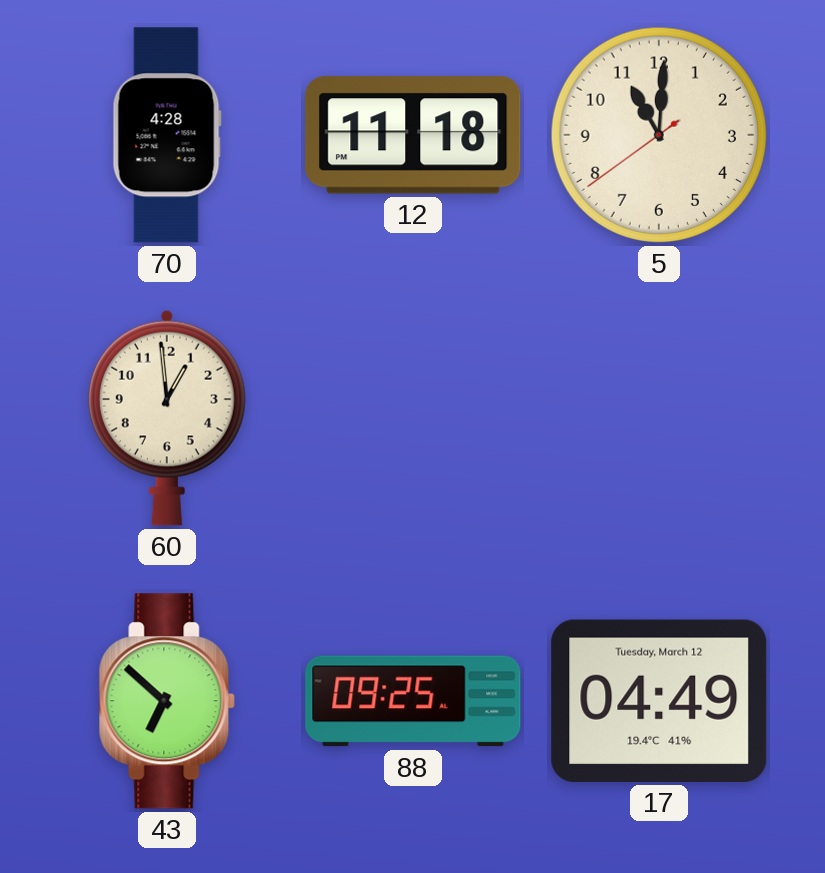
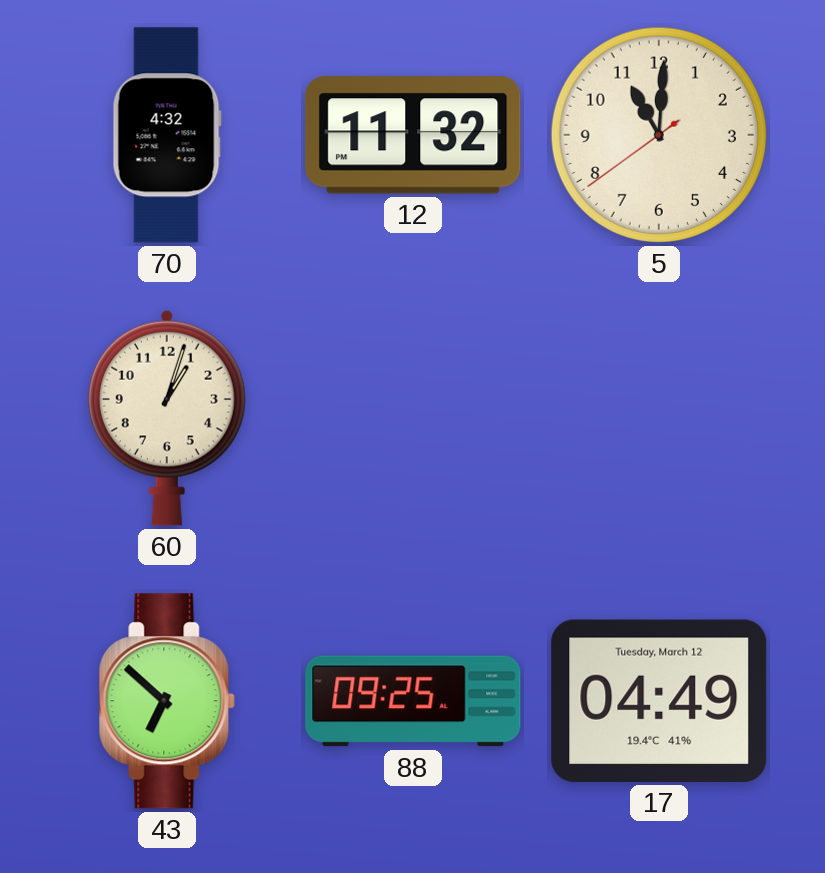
70: 4:28 -> 4:32
12: 11:18 -> 11:32
60: 12:59 -> 1:03
